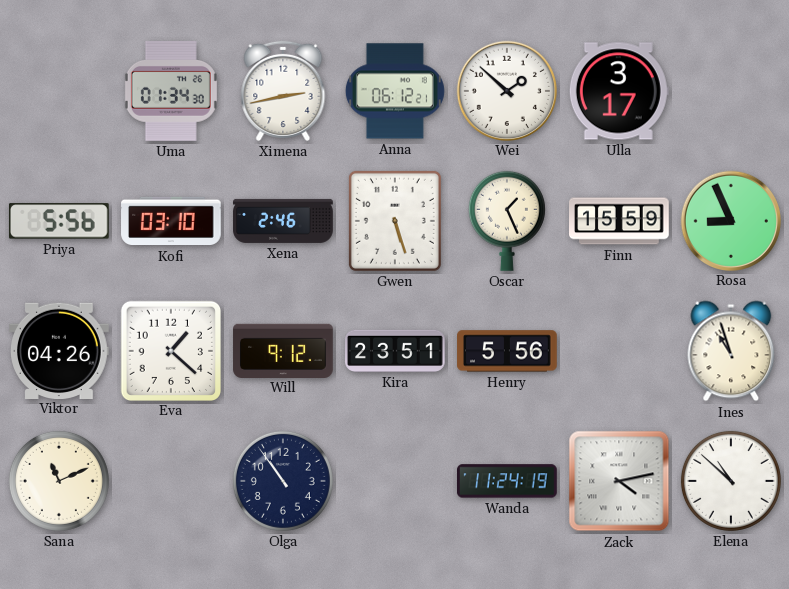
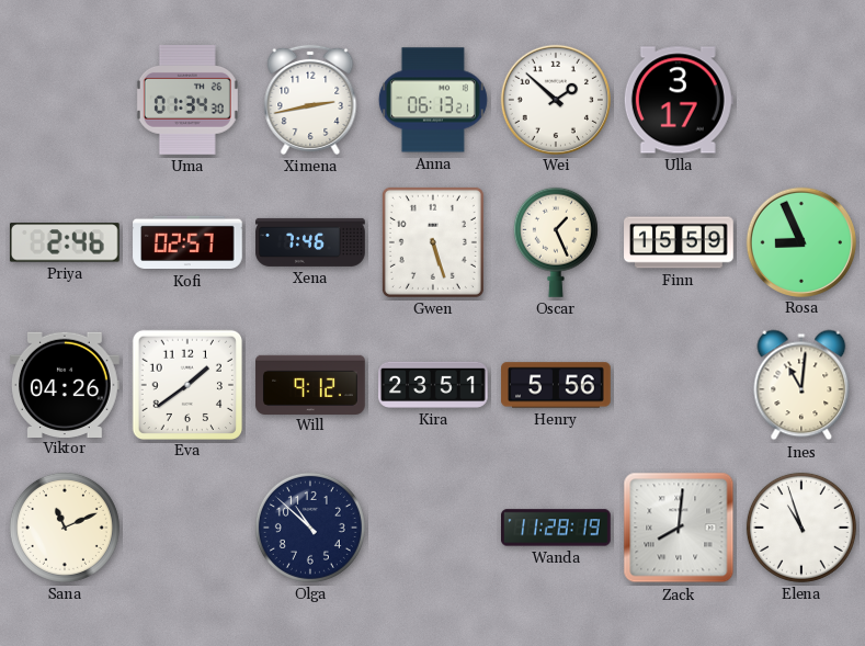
Anna: 06:12 -> 06:13
Priya: 5:56 -> 2:46
Kofi: 03:10 -> 02:57
Xena: 2:46 -> 7:46
Eva: 1:22 -> 1:39
Ines: 10:57 -> 11:01
Olga: 10:54 -> 10:52
Wanda: 11:24 -> 11:28
Zack: 4:13 -> 8:01
Elena: 10:52 -> 10:57
